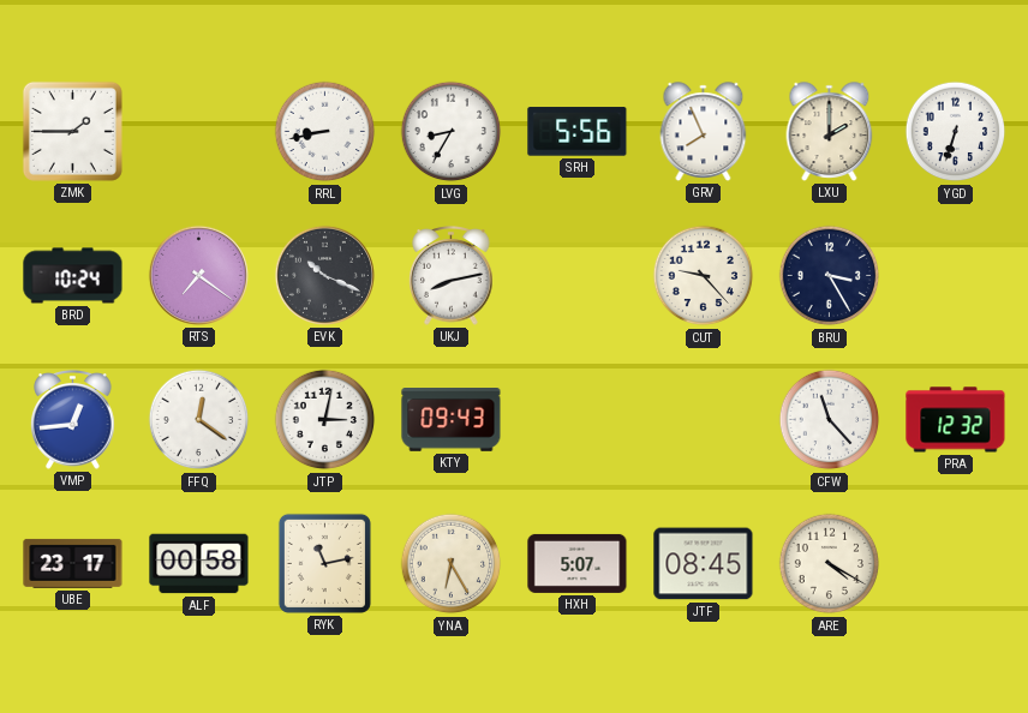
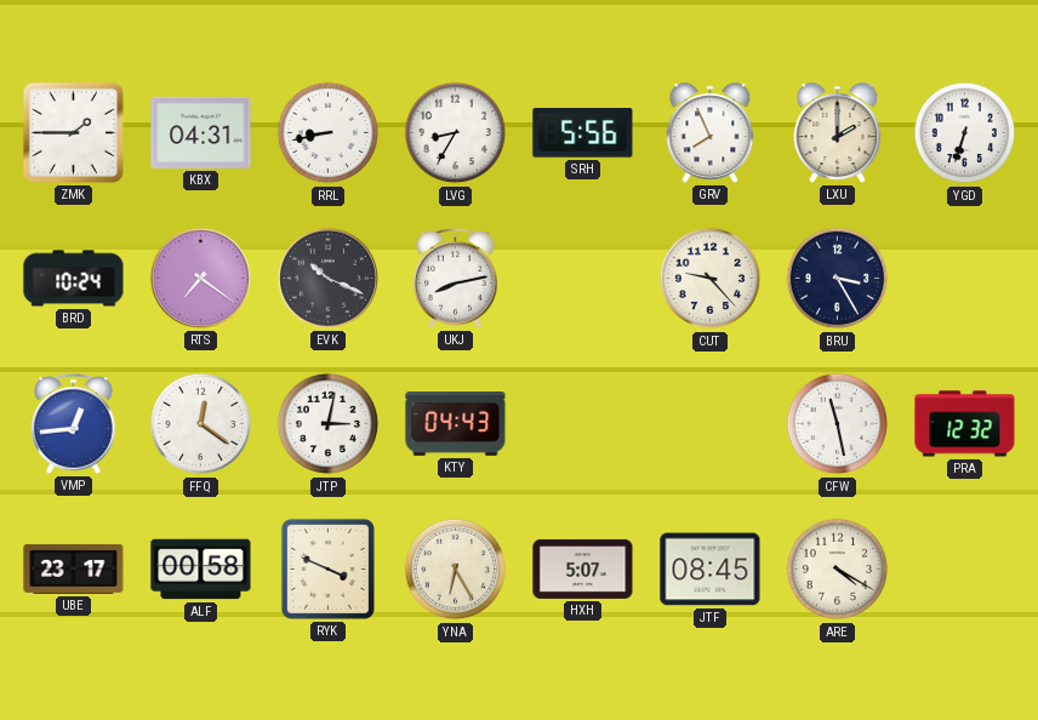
KBX: none -> 04:31
KTY: 09:43 -> 04:43
CFW: 11:23 -> 11:28
RYK: 11:13 -> 3:49
